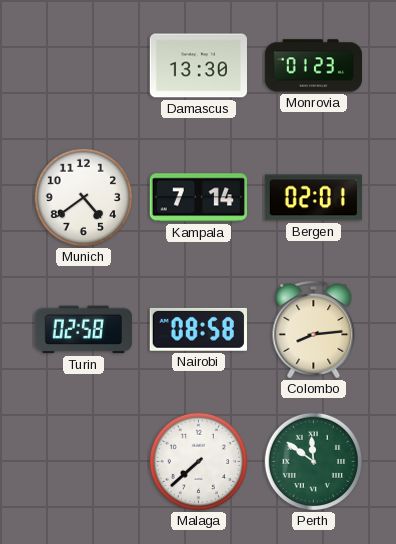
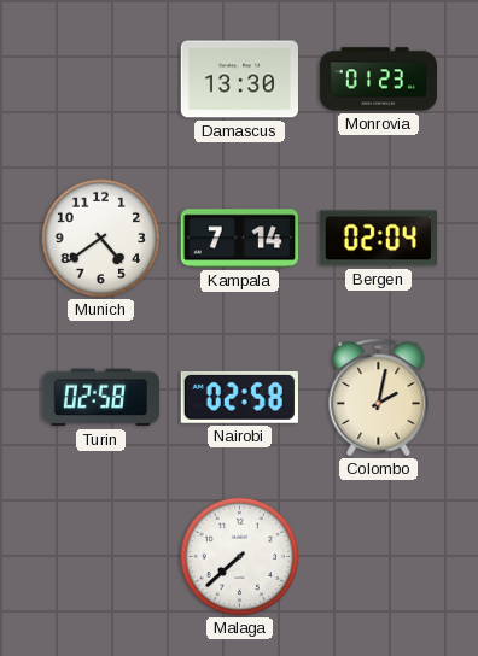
Bergen: 02:01 -> 02:04
Nairobi: 08:58 -> 02:58
Colombo: 8:14 -> 2:02
Perth: 11:51 -> none
